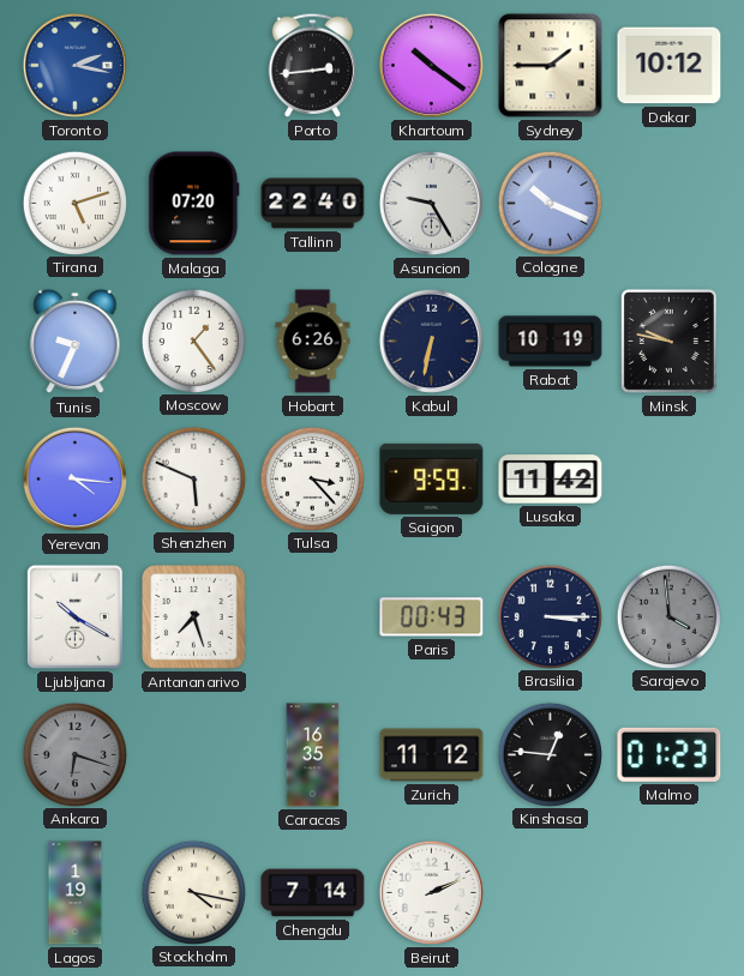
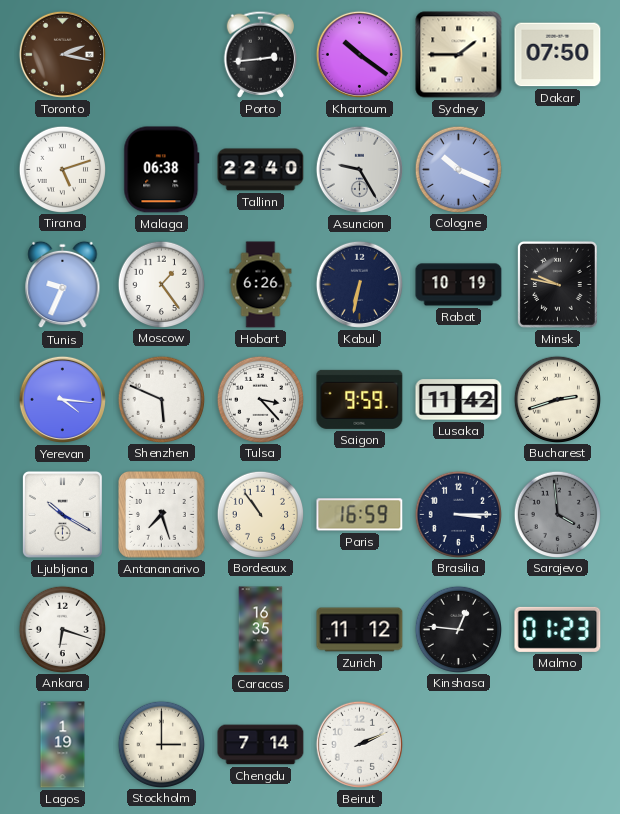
Toronto dial: blue -> brown
Dakar: 10:12 -> 07:50
Malaga: 07:20 -> 06:38
Bucharest: none -> 2:42
Bordeaux: none -> 10:54
Paris: 00:43 -> 16:59
Ankara dial: grey -> white
Stockholm: 4:17 -> 3:00
